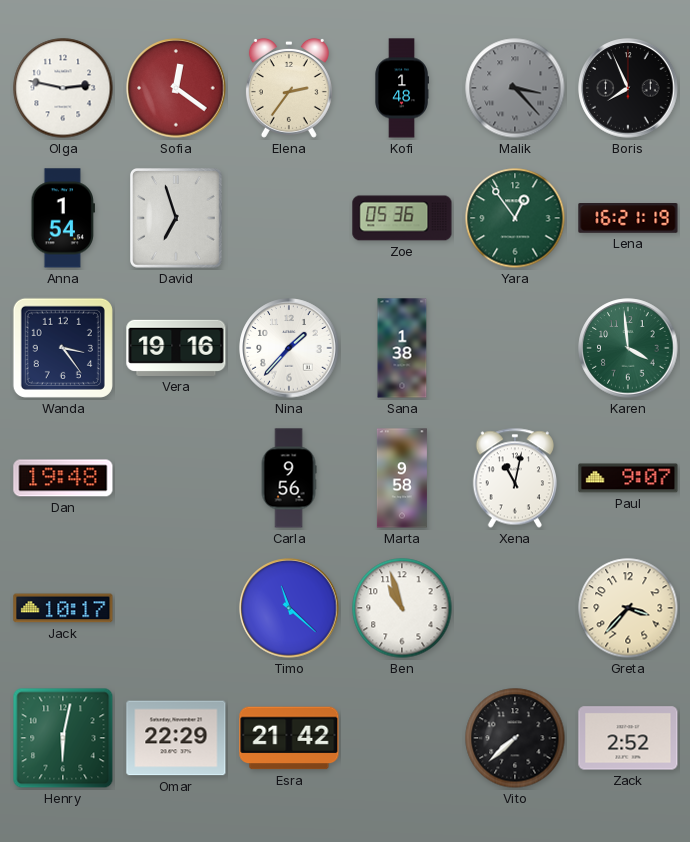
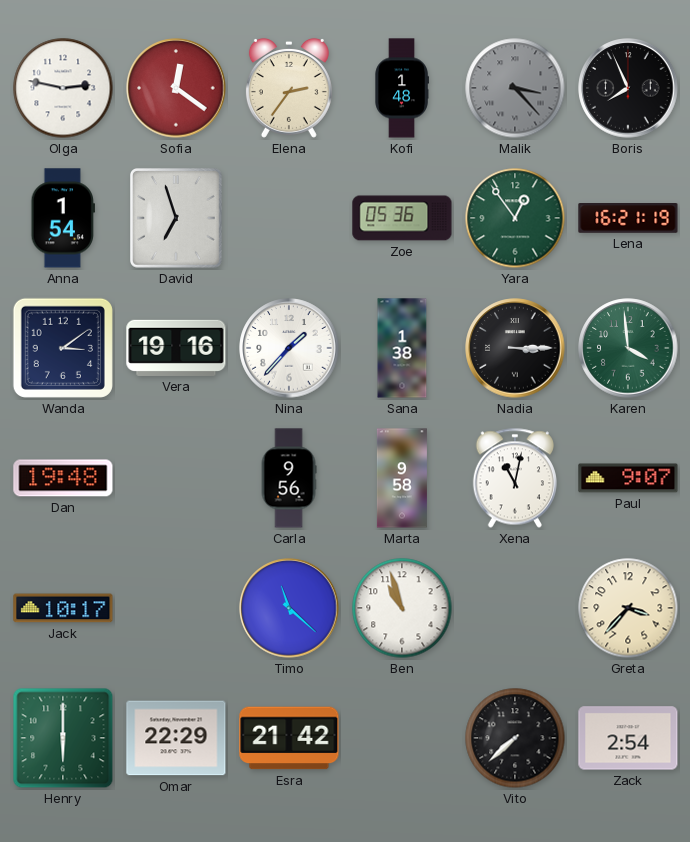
Wanda: 3:24 -> 3:09
Nadia: none -> 3:15
Henry: 6:02 -> 6:00
Zack: 2:52 -> 2:54
